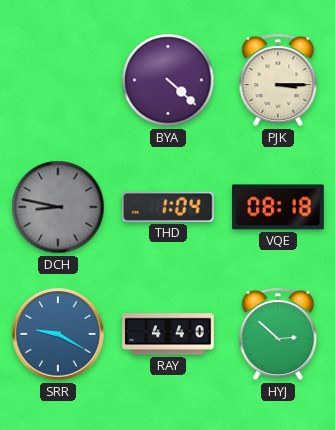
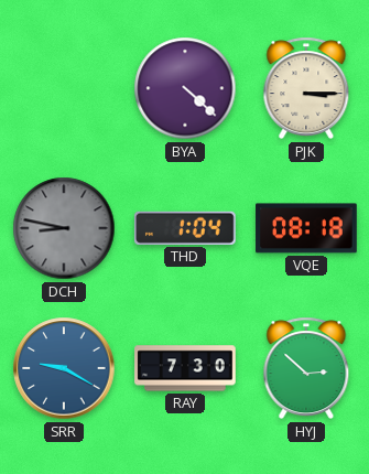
RAY: 4:40 -> 7:30
